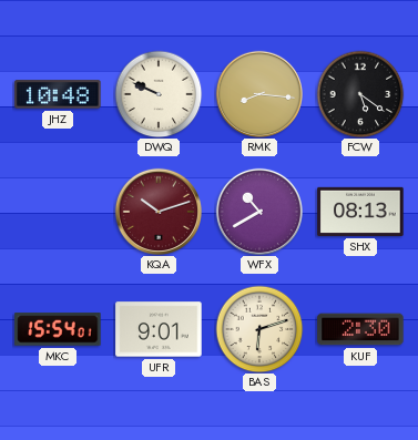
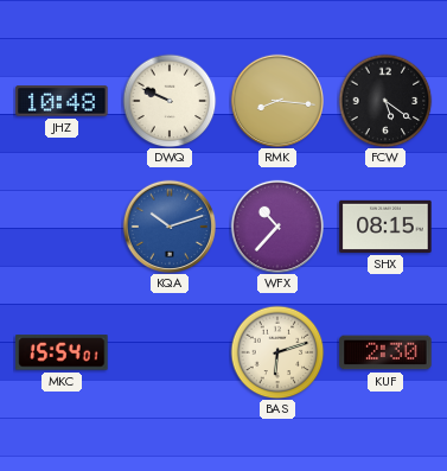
KQA dial: burgundy -> blue
WFX: 10:40 -> 10:37
SHX: 08:13 -> 08:15
UFR: 9:01 -> none
